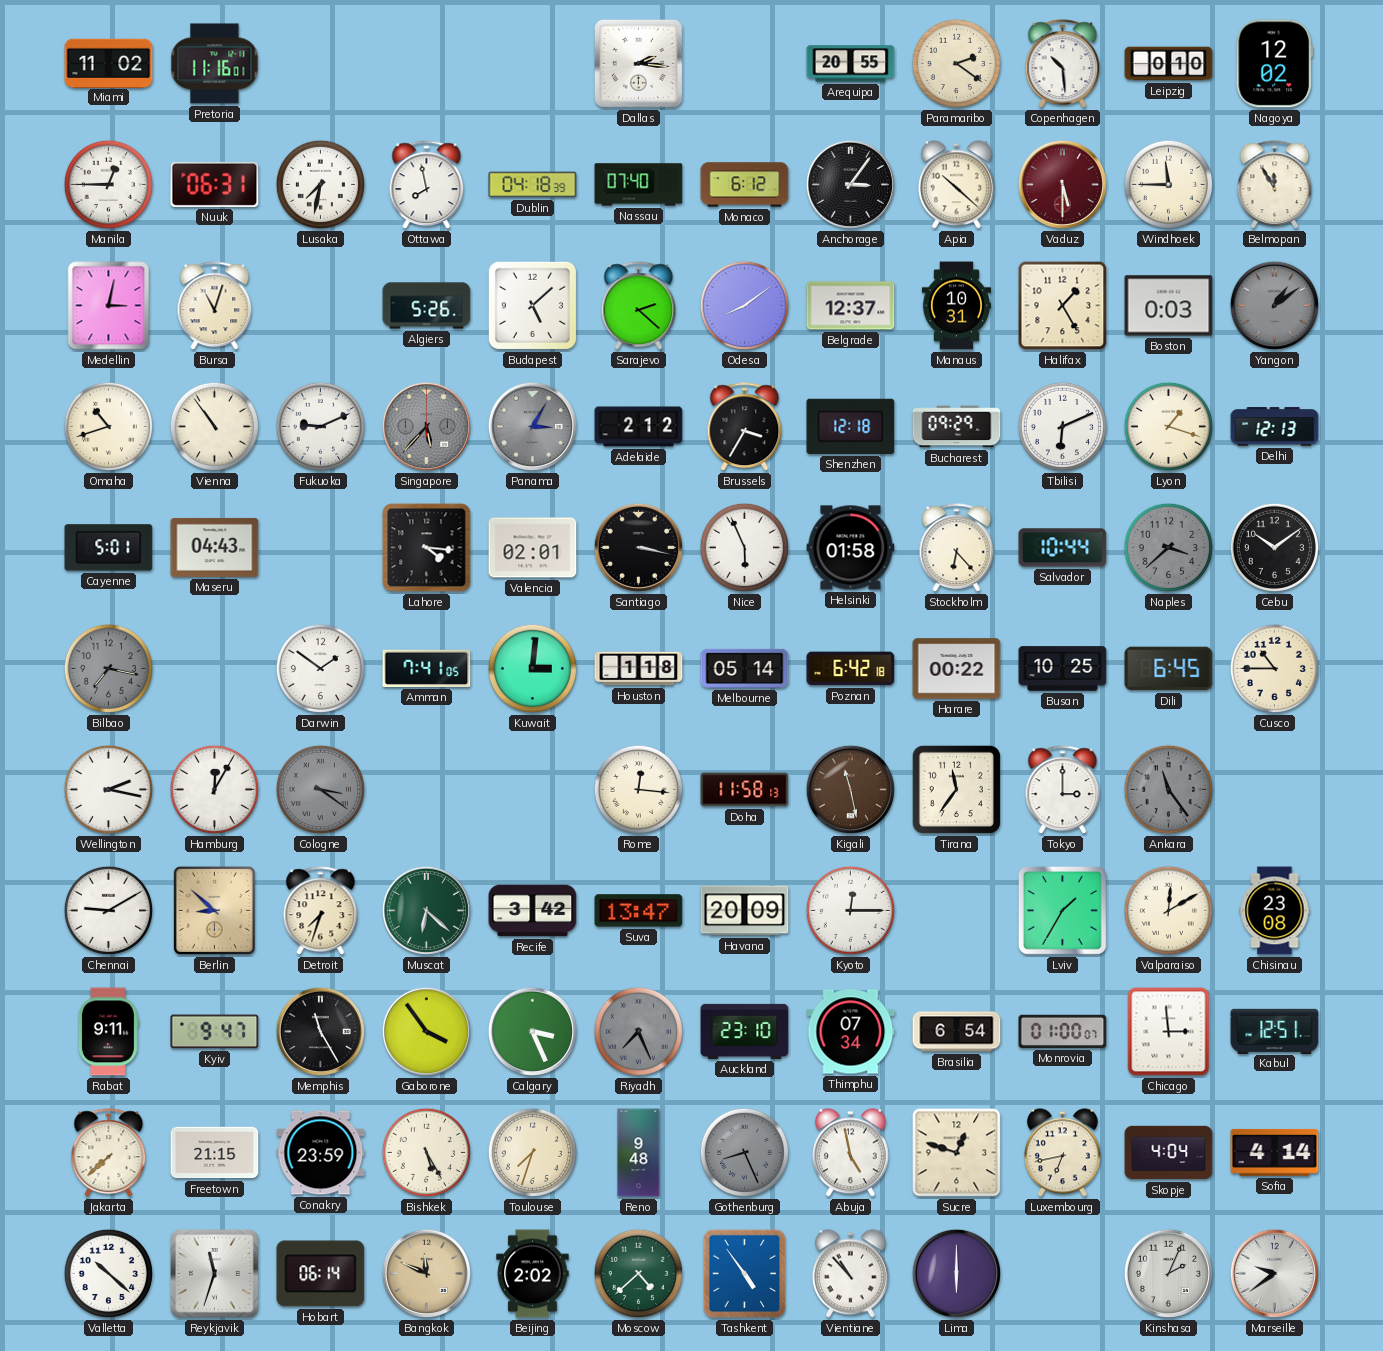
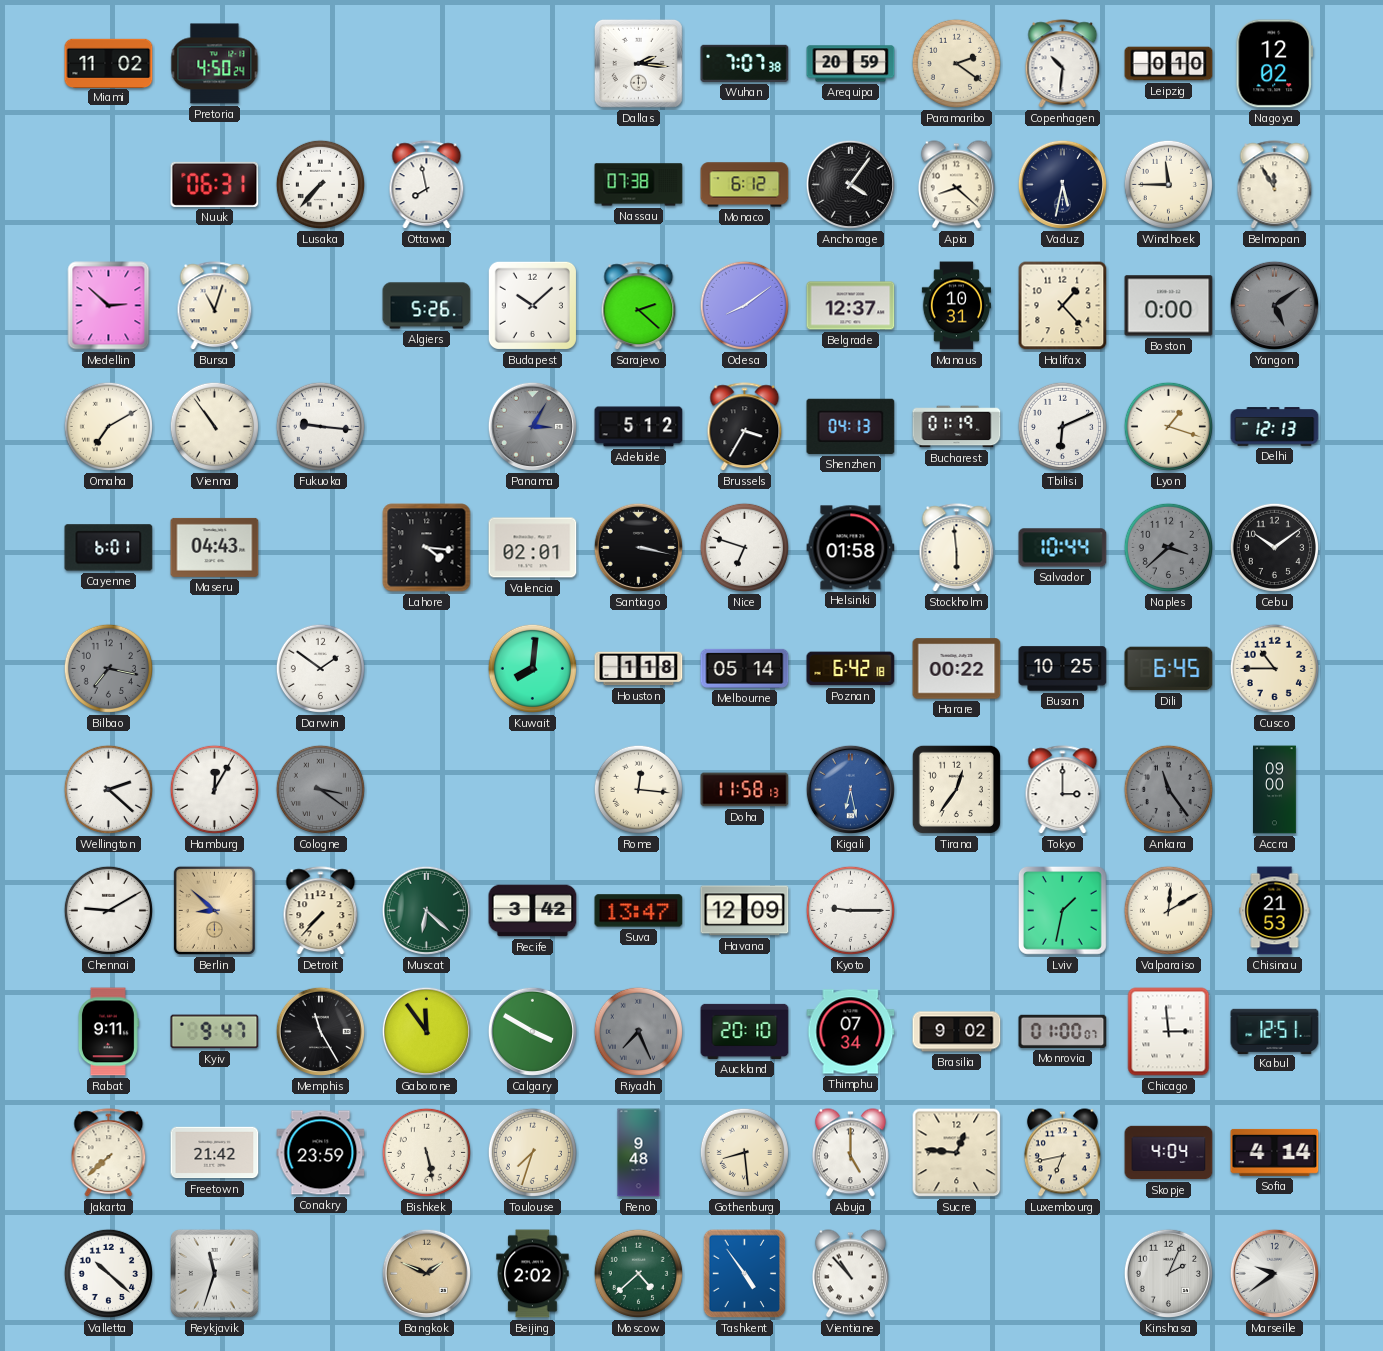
Pretoria: 11:16 -> 4:50
Wuhan: none -> 7:07
Arequipa: 20:55 -> 20:59
Copenhagen: 10:29 -> 10:31
Manila: 12:45 -> none
Lusaka: 7:32 -> 7:37
Dublin: 04:18 -> none
Nassau: 07:40 -> 07:38
Anchorage: 3:06 -> 4:06
Apia: 10:22 -> 8:22
Vaduz: 5:30 -> 5:32
Vaduz dial: burgundy -> navy
Medellin: 3:02 -> 2:52
Budapest: 5:08 -> 10:08
Halifax: 1:25 -> 1:23
Boston: 0:03 -> 0:00
Yangon: 1:09 -> 5:09
Omaha: 10:42 -> 7:10
Fukuoka: 9:11 -> 9:16
Singapore: 5:37 -> none
Adelaide: 2:12 -> 5:12
Shenzhen: 12:18 -> 04:13
Bucharest: 09:29 -> 01:19
Cayenne: 5:01 -> 6:01
Nice: 5:56 -> 6:48
Stockholm: 6:23 -> 5:59
Amman: 7:41 -> none
Kuwait: 3:01 -> 8:01
Wellington: 2:17 -> 2:22
Kigali: 11:28 -> 6:28
Kigali dial: brown -> blue
Tirana: 11:36 -> 12:36
Accra: none -> 09:00
Detroit: 7:33 -> 7:37
Havana: 20:09 -> 12:09
Kyoto: 12:15 -> 9:15
Lviv: 1:35 -> 1:32
Chisinau: 23:08 -> 21:53
Gaborone: 3:54 -> 11:54
Calgary: 3:26 -> 3:50
Auckland: 23:10 -> 20:10
Brasilia: 6:54 -> 9:02
Freetown: 21:15 -> 21:42
Bishkek: 5:25 -> 5:28
Gothenburg: 8:26 -> 8:29
Gothenburg dial: grey -> cream
Abuja: 4:58 -> 5:00
Sucre: 12:48 -> 12:46
Hobart: 06:14 -> none
Bangkok: 11:49 -> 1:49
Lima: 6:00 -> none
